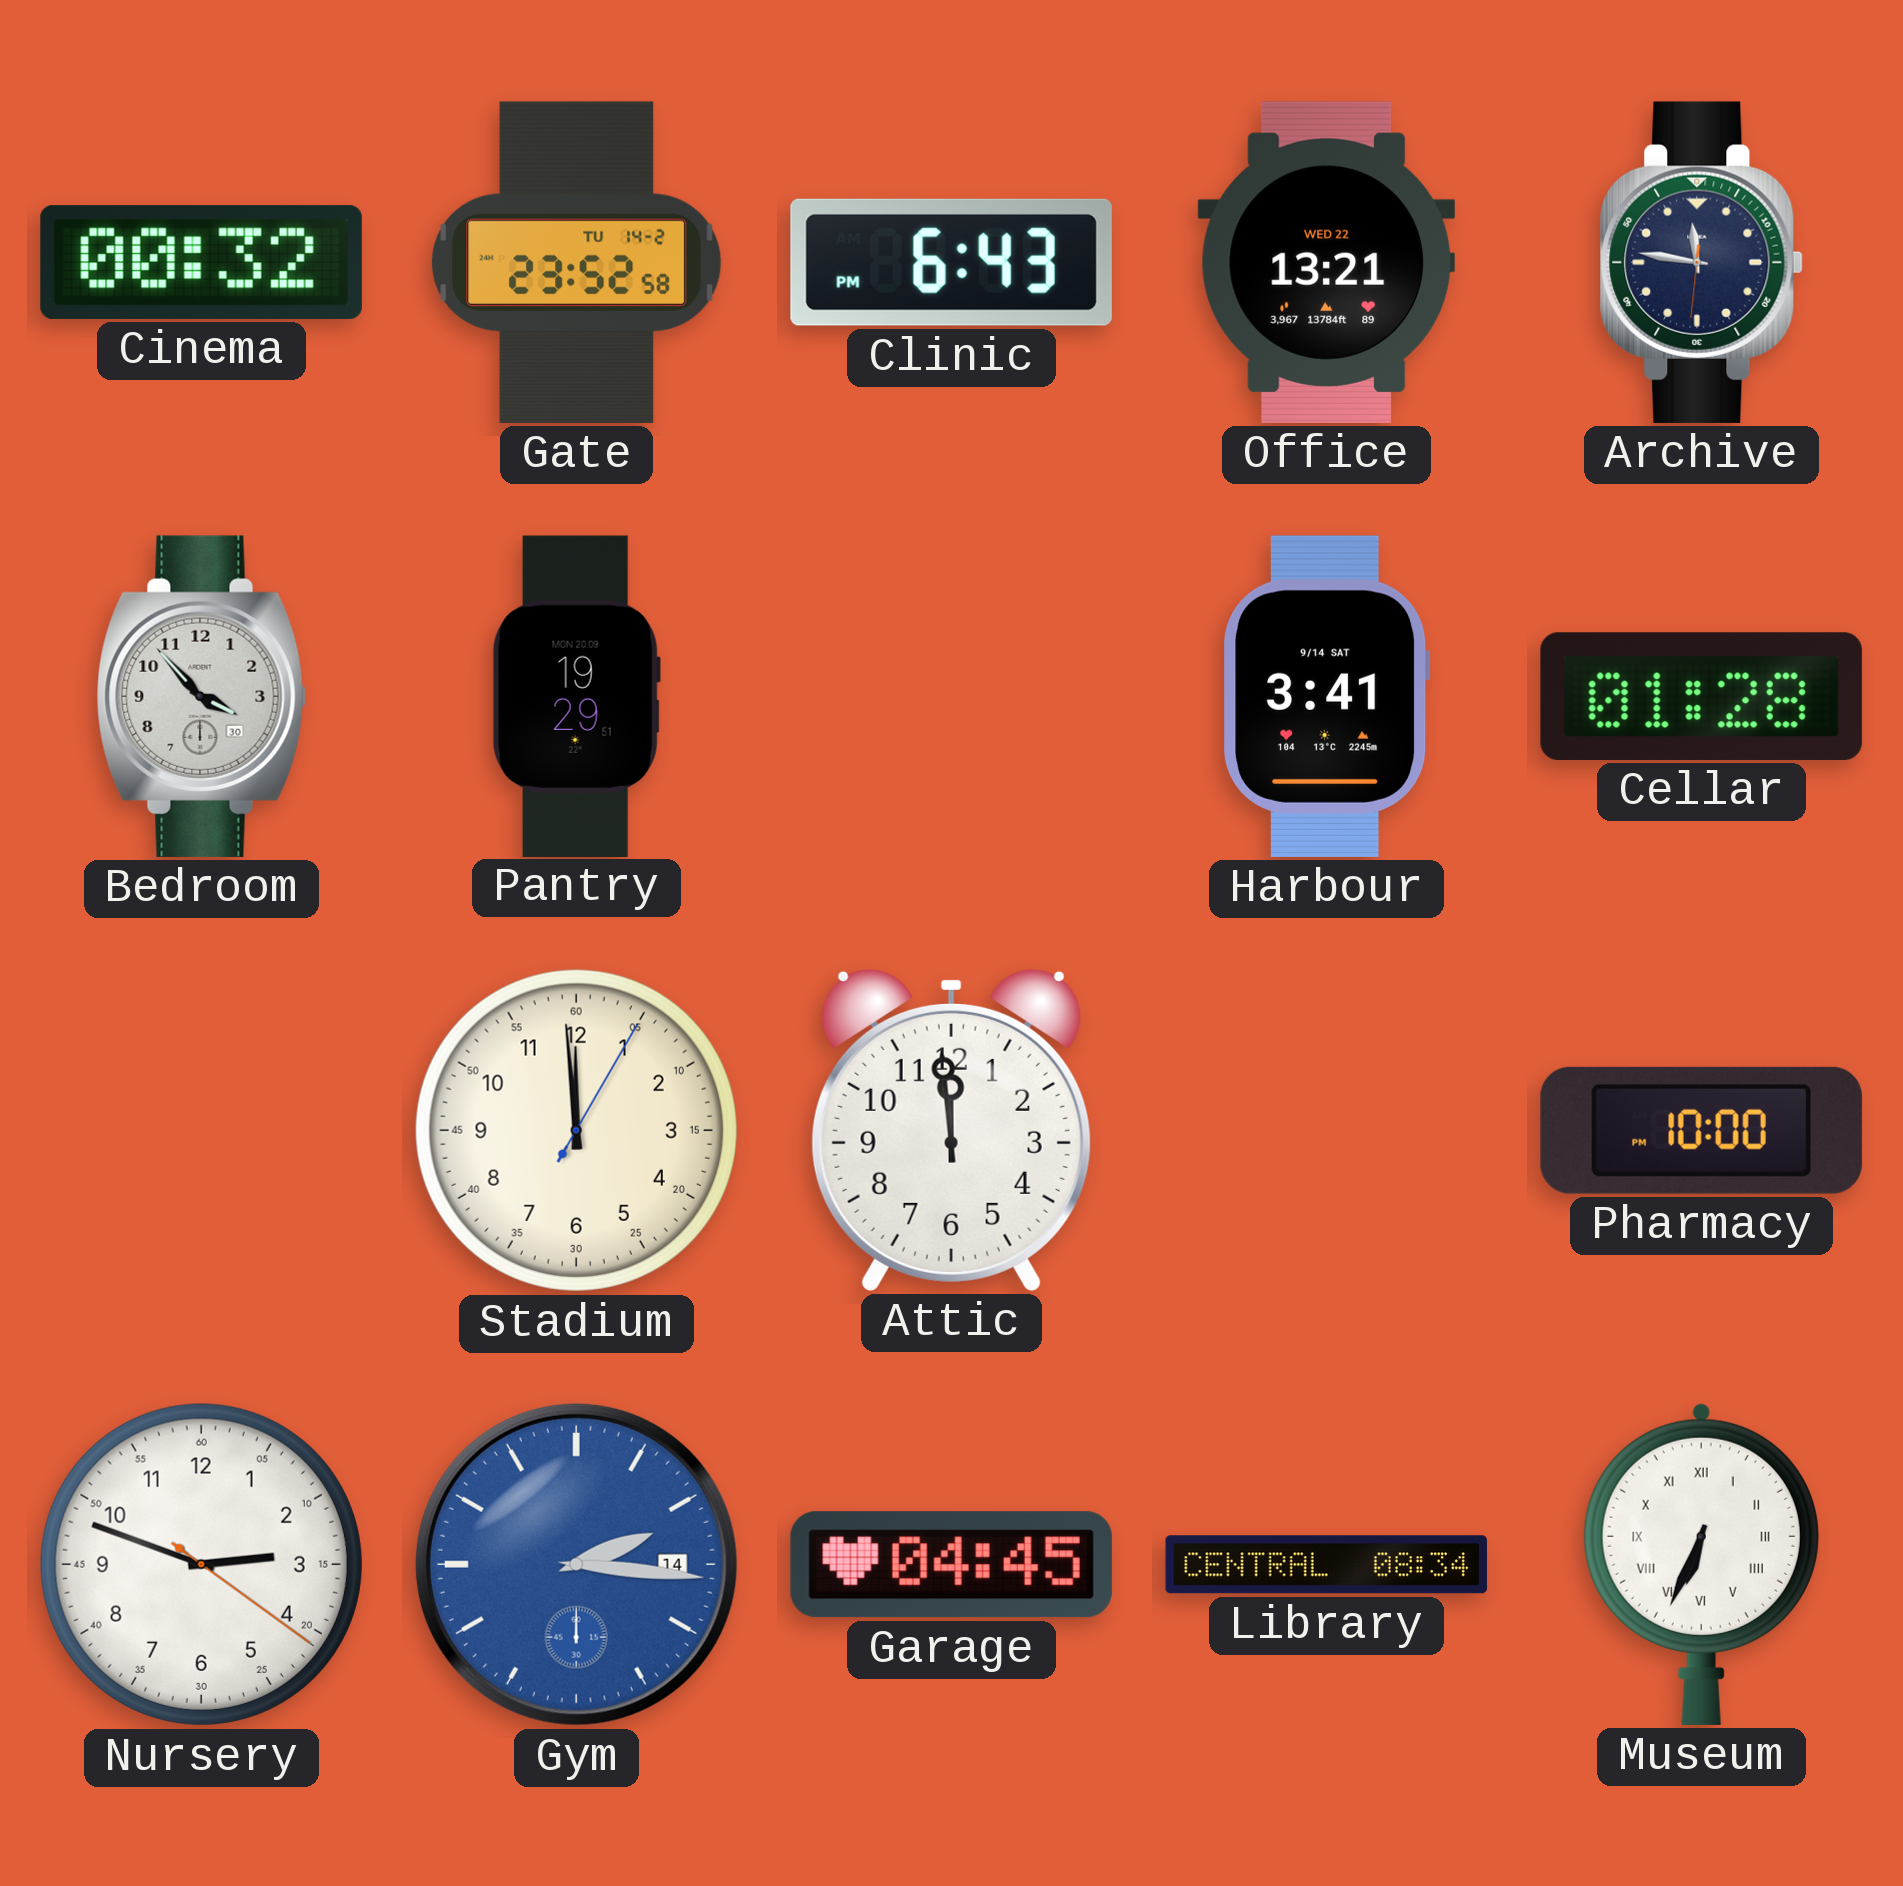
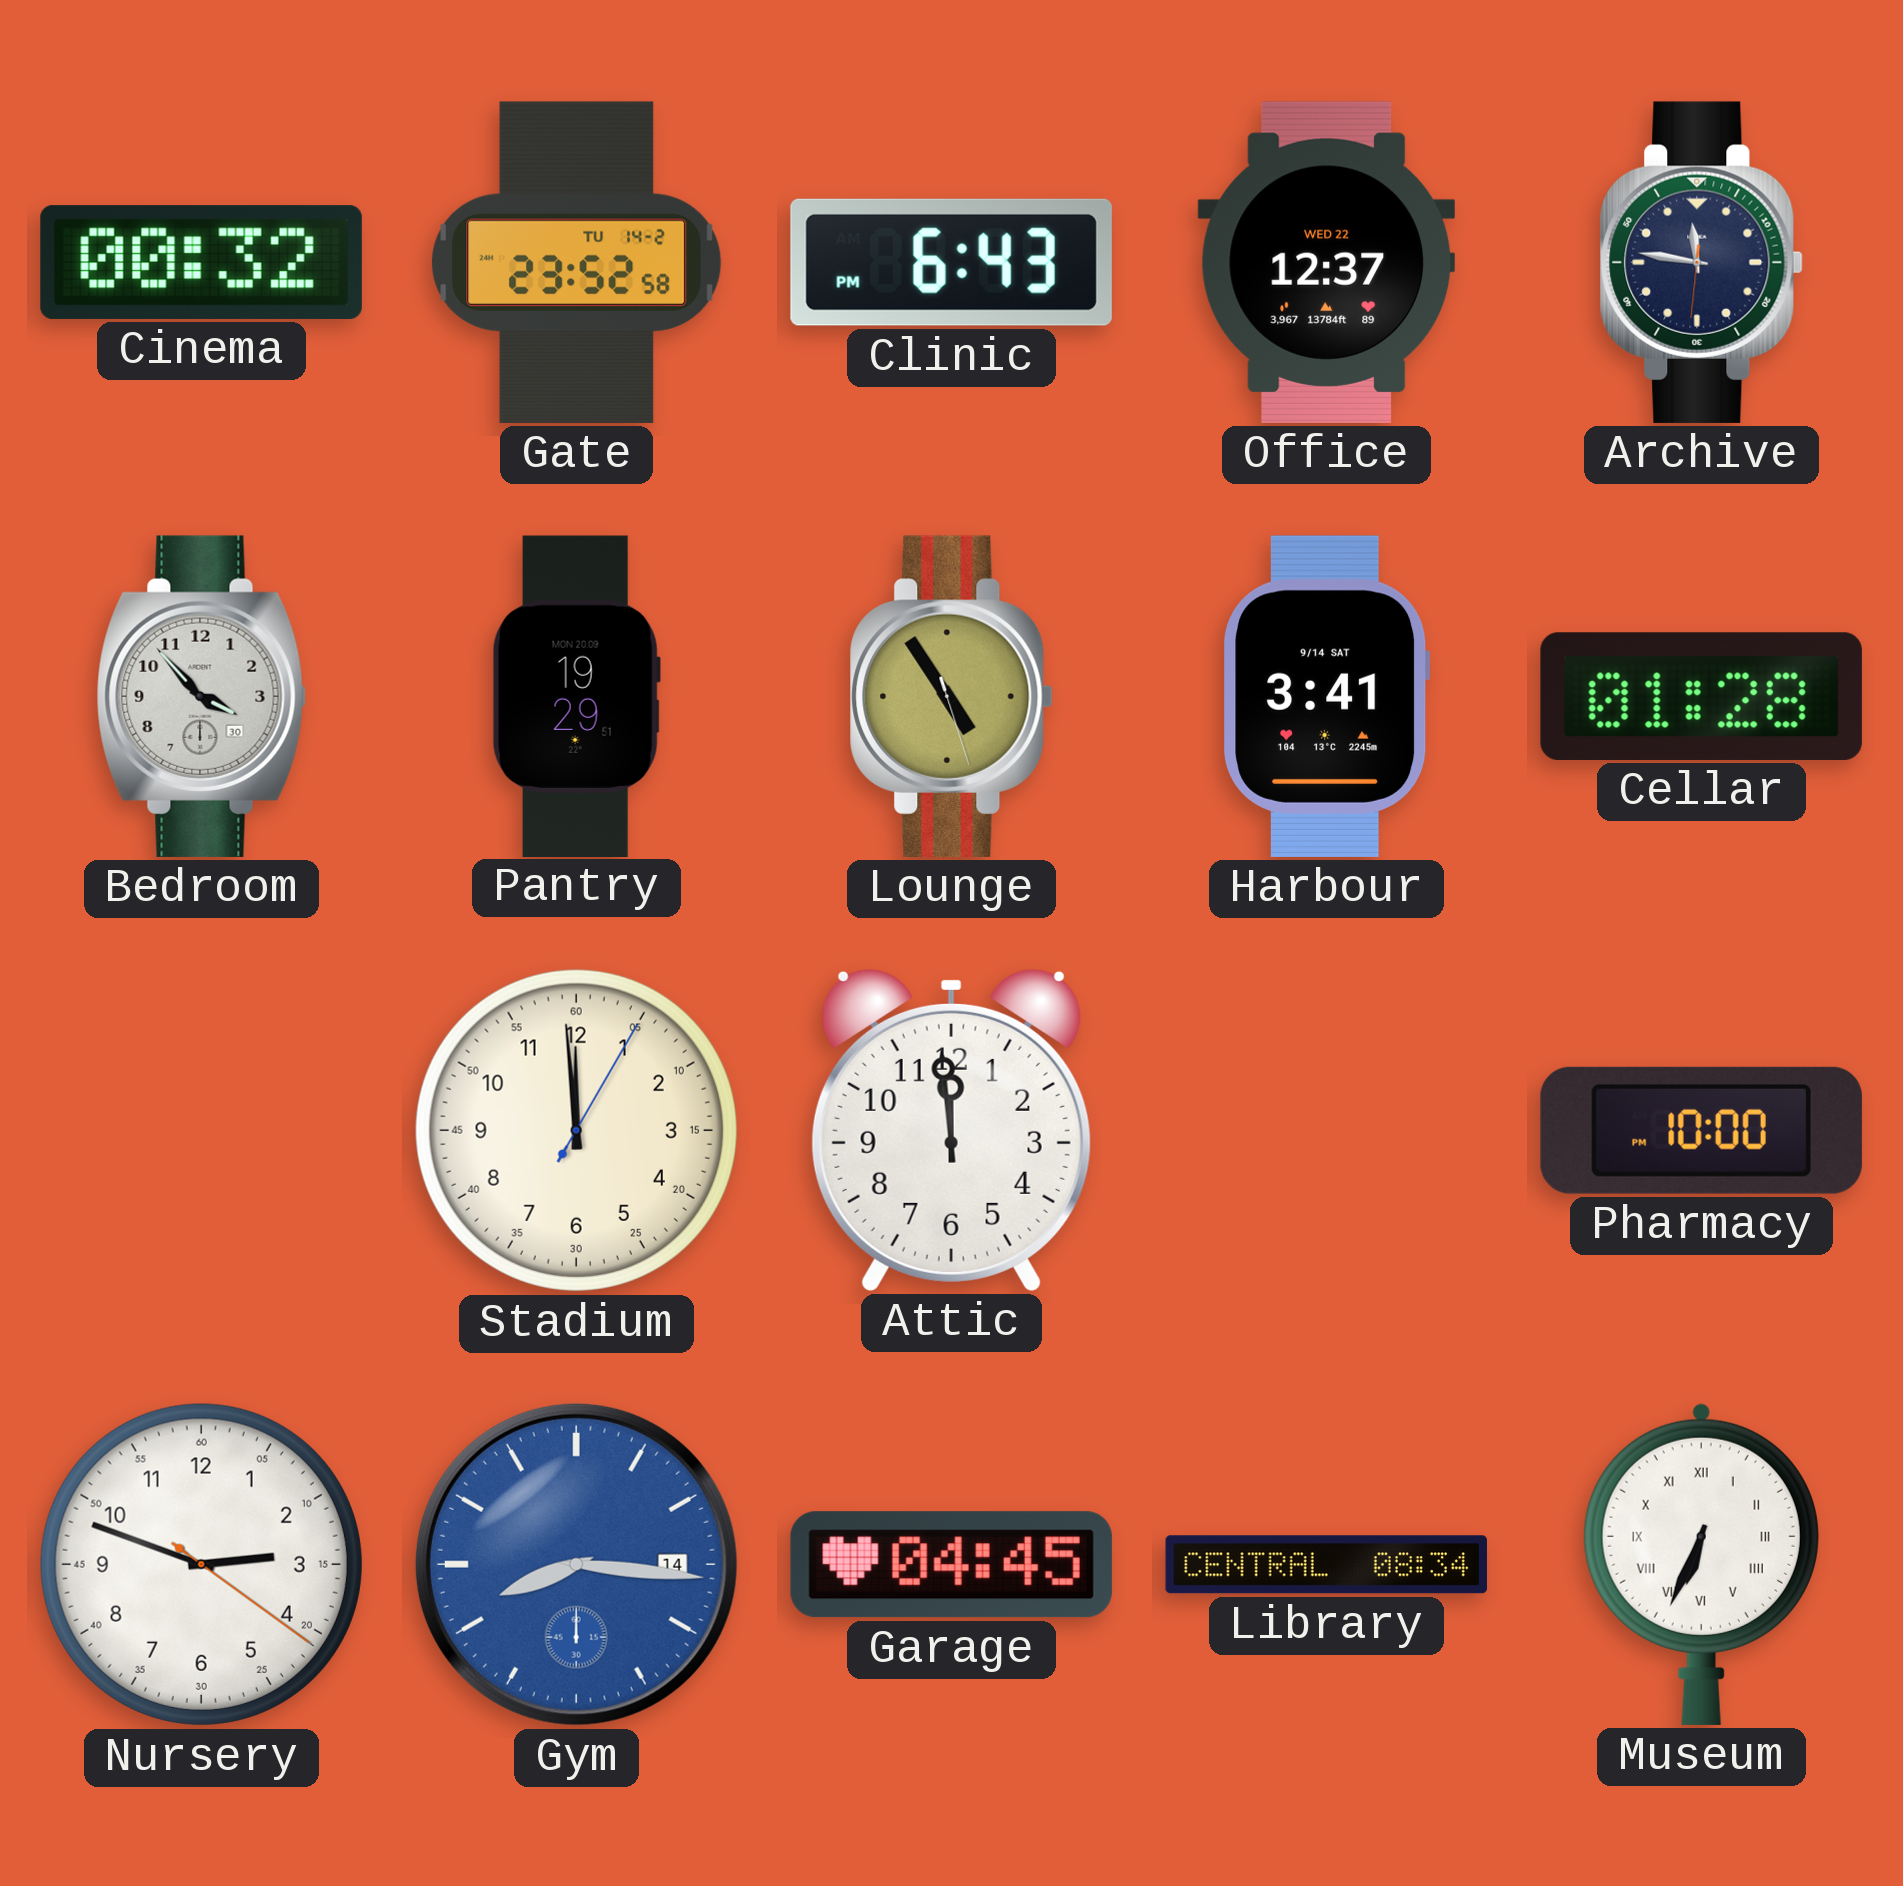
Office: 13:21 -> 12:37
Lounge: none -> 4:54
Gym: 2:16 -> 8:16
